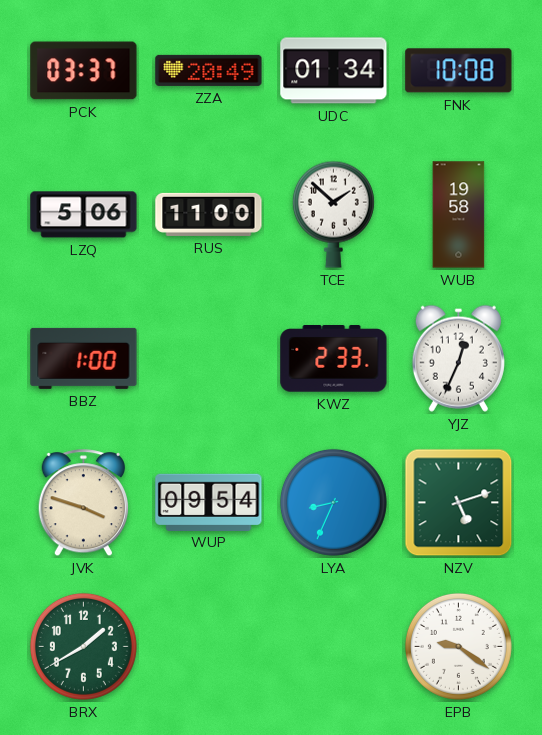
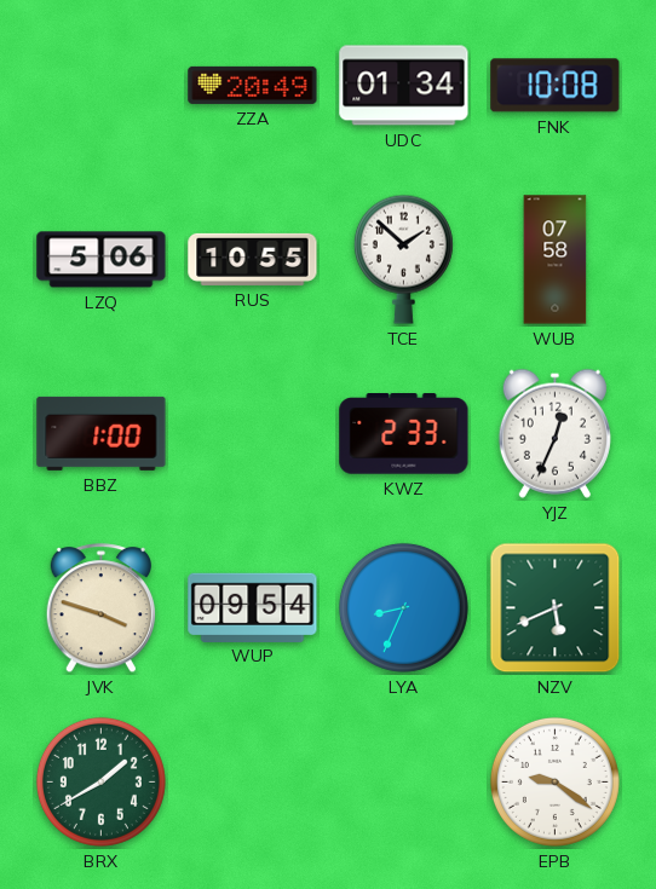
PCK: 03:37 -> none
RUS: 11:00 -> 10:55
WUB: 19:58 -> 07:58
NZV: 5:12 -> 5:41
